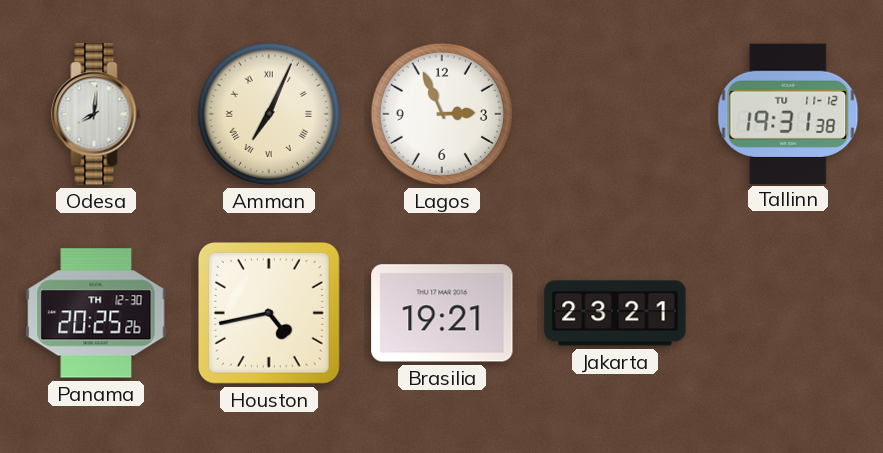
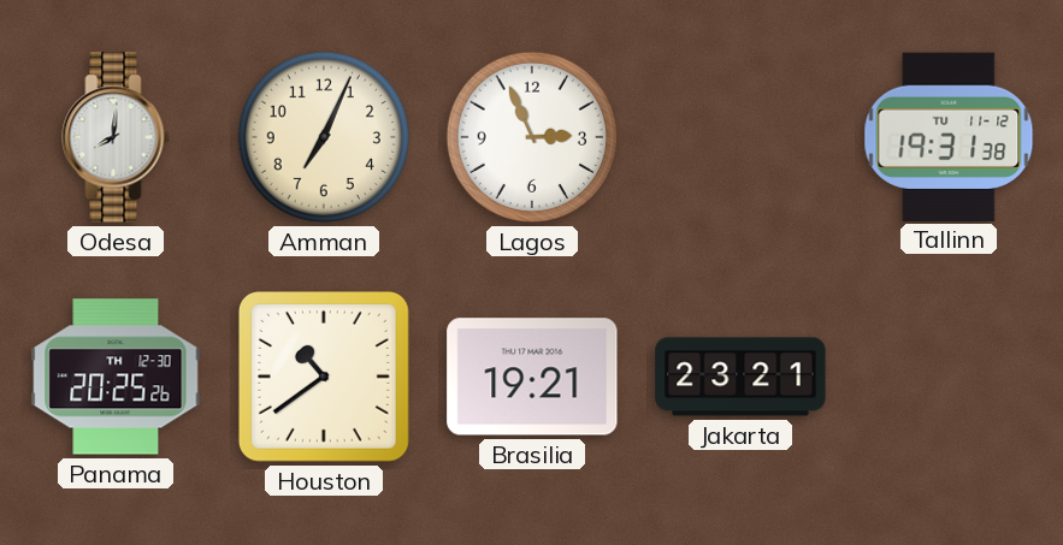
Amman numerals: Roman -> Arabic
Houston: 4:43 -> 10:39
